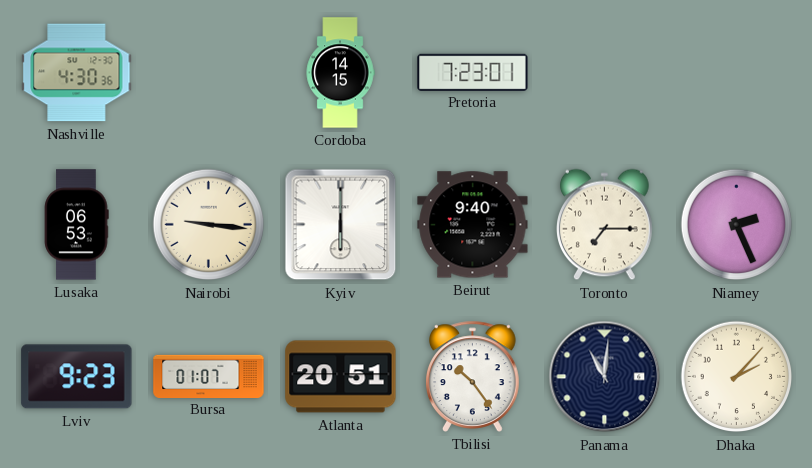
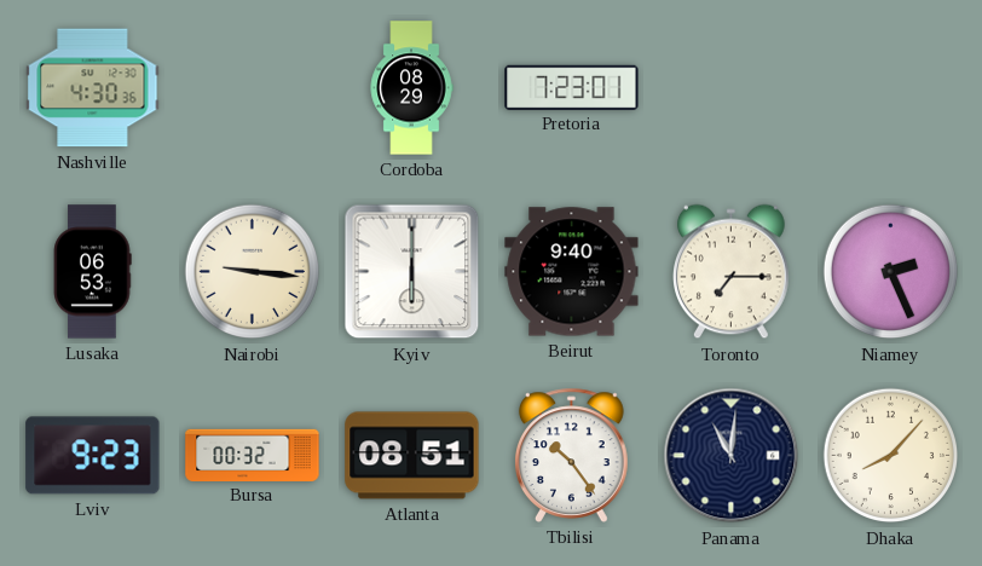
Cordoba: 14:15 -> 08:29
Bursa: 01:07 -> 00:32
Atlanta: 20:51 -> 08:51
Dhaka: 2:07 -> 8:07
